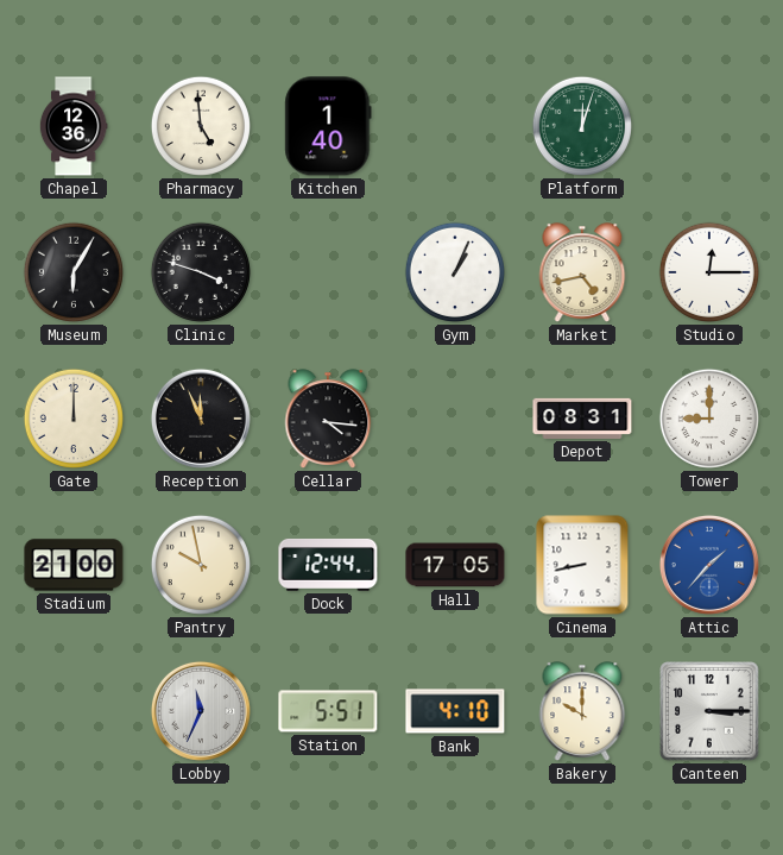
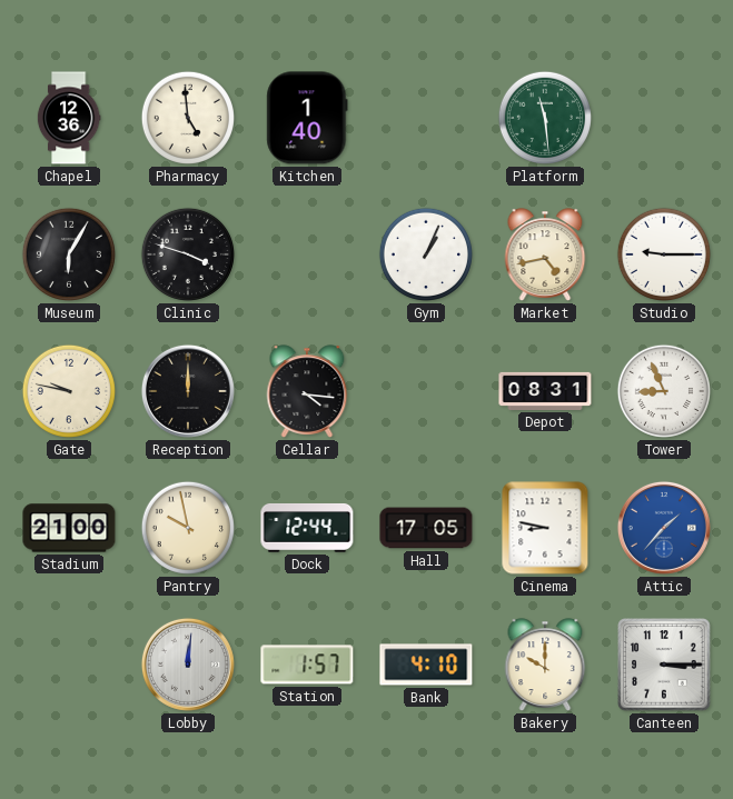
Platform: 12:03 -> 11:29
Studio: 12:15 -> 9:15
Gate: 12:00 -> 9:47
Reception: 11:56 -> 12:00
Tower: 9:00 -> 8:56
Cinema: 8:43 -> 8:47
Lobby: 11:34 -> 12:01
Station: 5:51 -> 1:57
